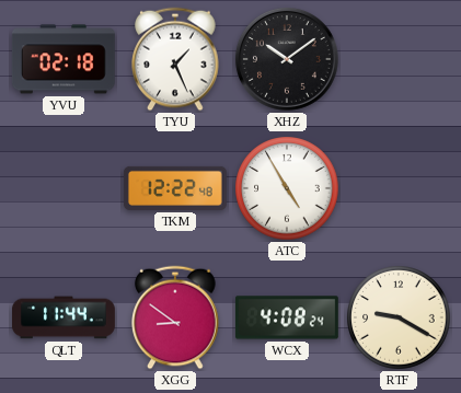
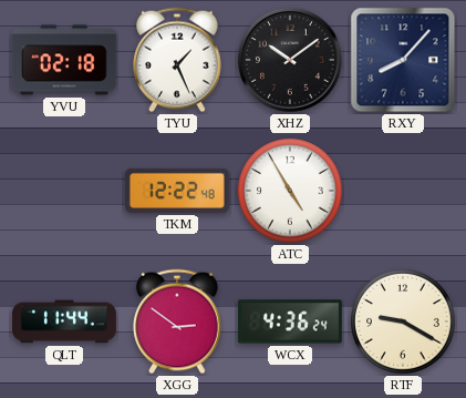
RXY: none -> 8:07
XGG: 8:51 -> 2:51
WCX: 4:08 -> 4:36
